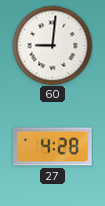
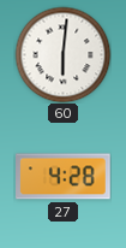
60: 9:01 -> 6:01
